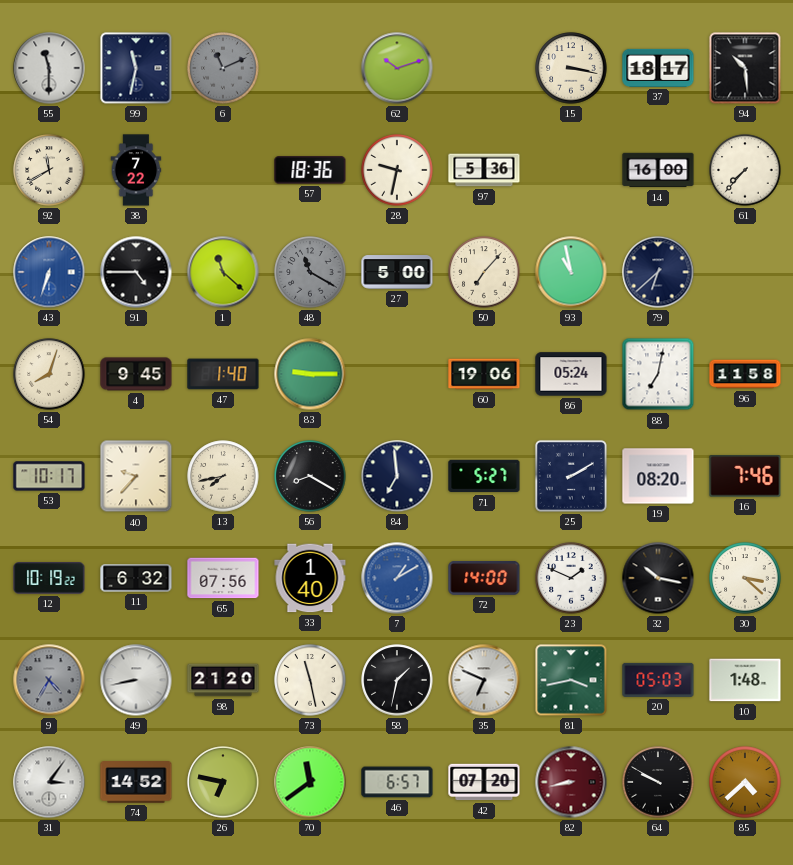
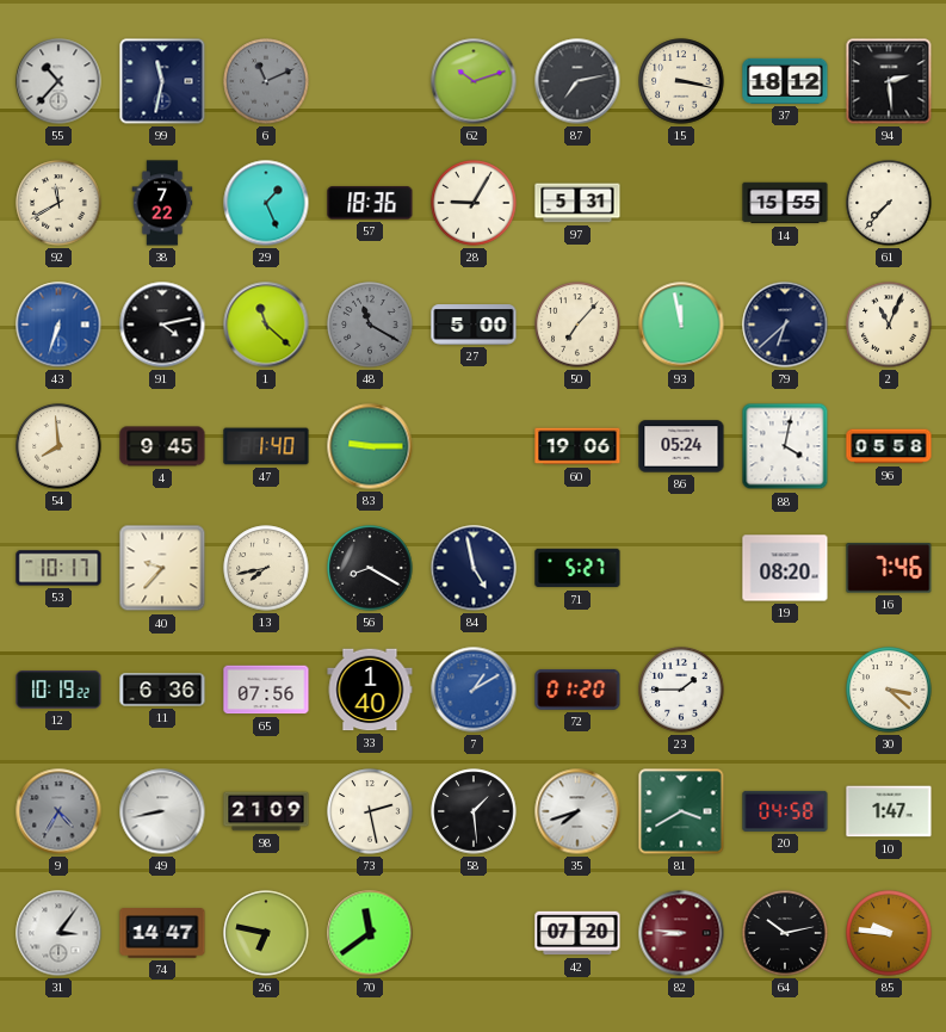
55: 11:30 -> 10:37
87: none -> 7:13
37: 18:17 -> 18:12
94: 10:29 -> 2:29
29: none -> 1:26
28: 9:32 -> 9:05
97: 5:36 -> 5:31
14: 16:00 -> 15:55
91: 4:45 -> 4:13
93: 10:58 -> 11:58
2: none -> 11:04
54: 8:03 -> 7:59
88: 7:02 -> 4:02
96: 11:58 -> 05:58
84: 6:59 -> 4:58
25: 2:10 -> none
11: 6:32 -> 6:36
72: 14:00 -> 01:20
23: 1:49 -> 1:45
32: 10:17 -> none
98: 21:20 -> 21:09
73: 11:28 -> 2:28
58: 1:32 -> 1:29
35: 6:49 -> 7:42
81: 3:43 -> 3:40
20: 05:03 -> 04:58
10: 1:48 -> 1:47
74: 14:52 -> 14:47
46: 6:57 -> none
82: 8:43 -> 8:46
64: 9:50 -> 10:13
85: 4:38 -> 9:46
